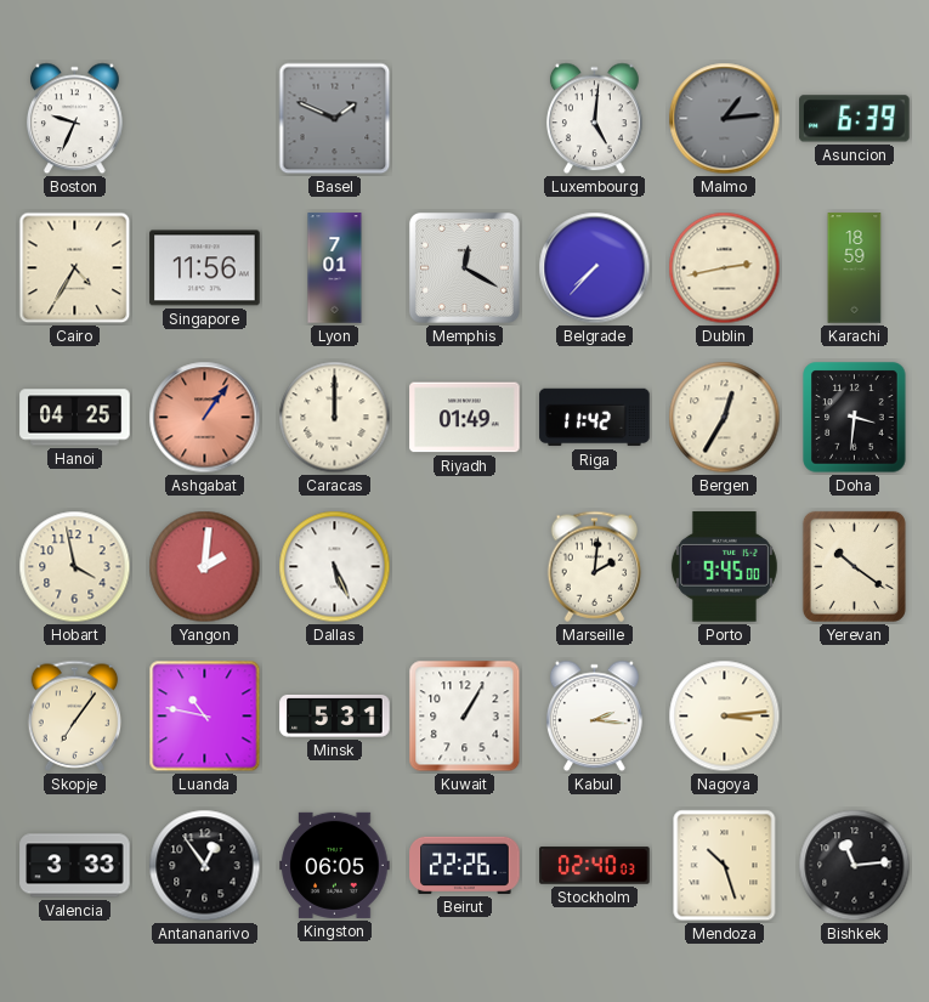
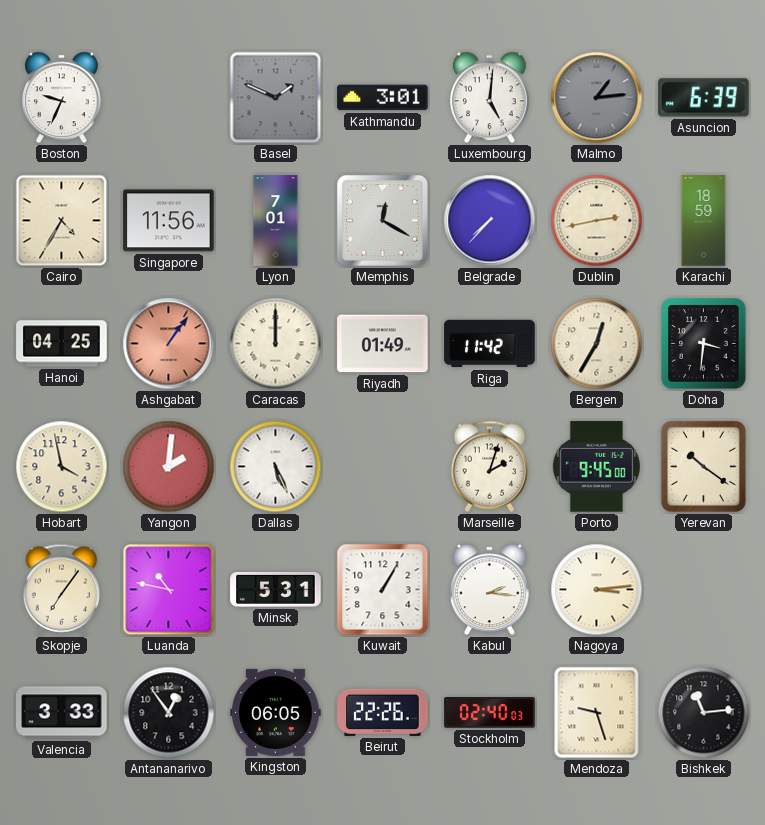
Kathmandu: none -> 3:01
Marseille: 2:01 -> 2:03
Mendoza: 10:27 -> 9:27
